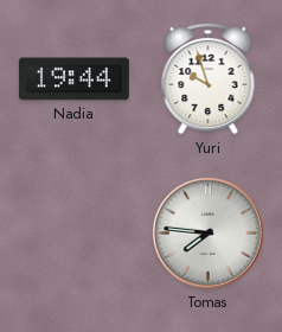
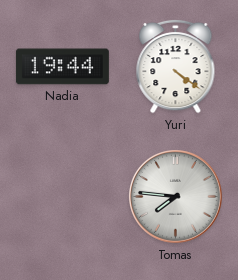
Yuri: 9:57 -> 4:21
